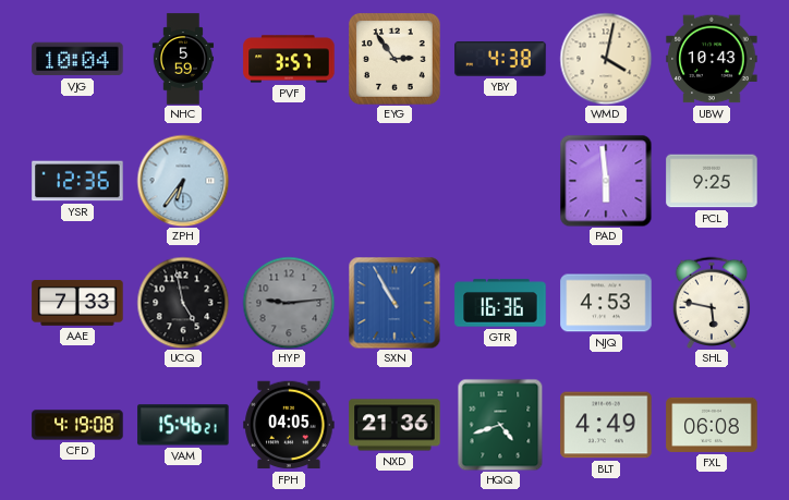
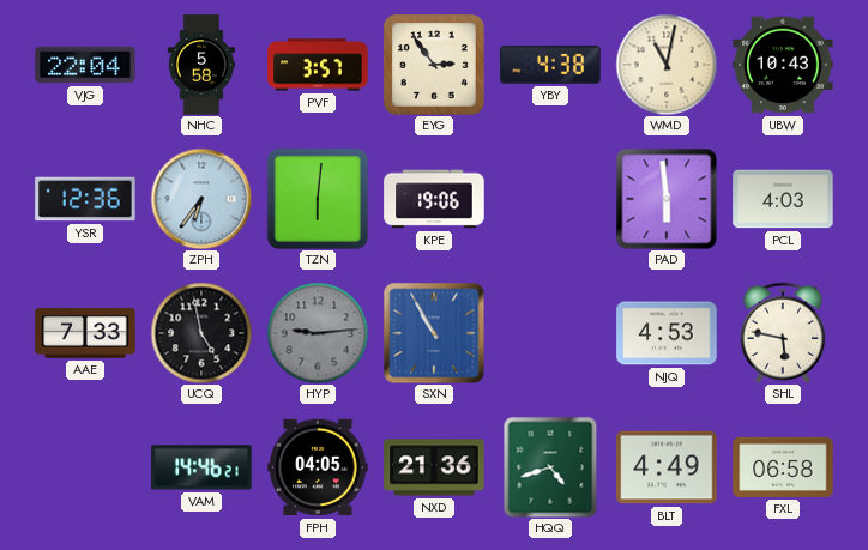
VJG: 10:04 -> 22:04
NHC: 5:59 -> 5:58
WMD: 4:02 -> 11:02
TZN: none -> 6:01
KPE: none -> 19:06
PCL: 9:25 -> 4:03
GTR: 16:36 -> none
CFD: 4:19 -> none
VAM: 15:46 -> 14:46
FXL: 06:08 -> 06:58
